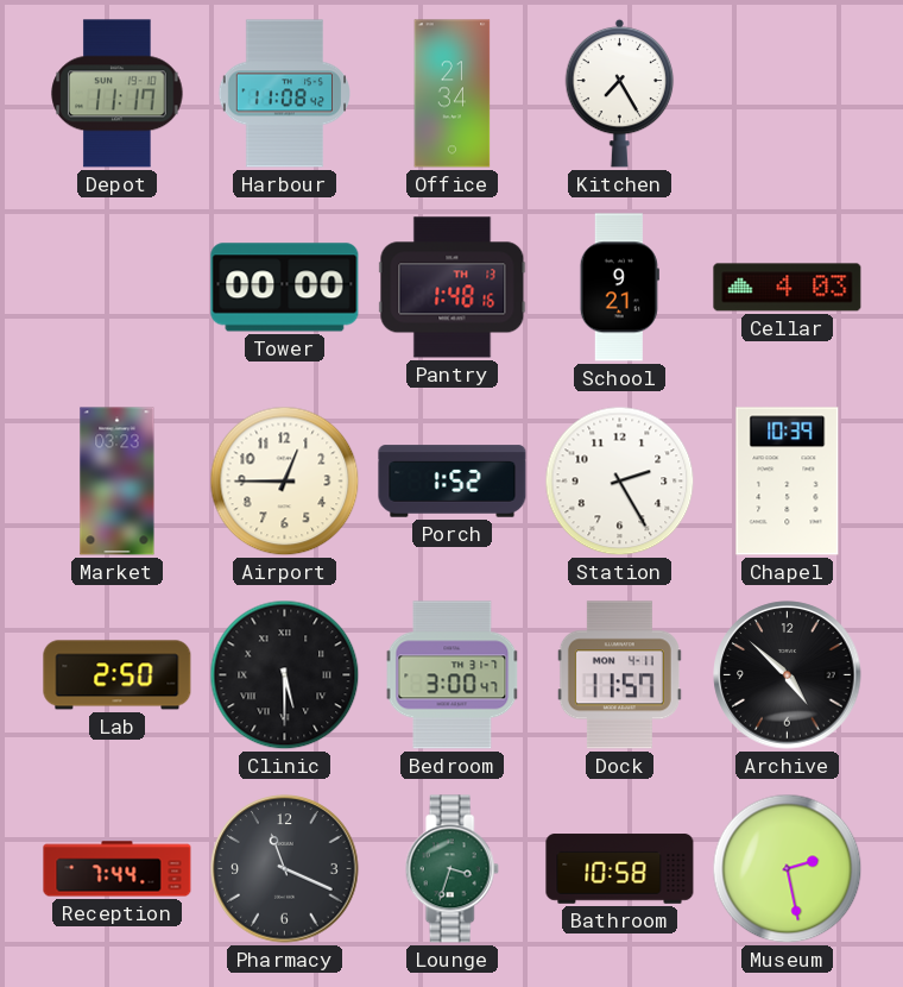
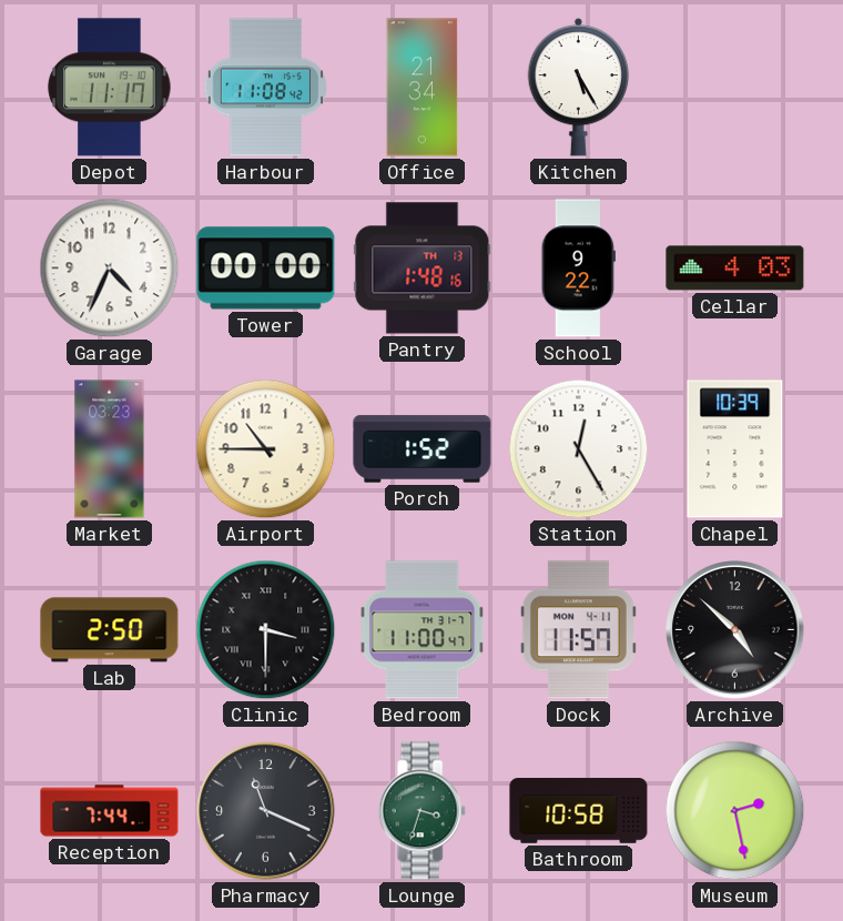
Kitchen: 7:25 -> 5:25
Garage: none -> 4:34
School: 9:21 -> 9:22
Airport: 12:45 -> 10:45
Station: 2:25 -> 12:25
Clinic: 5:30 -> 3:30
Bedroom: 3:00 -> 11:00
